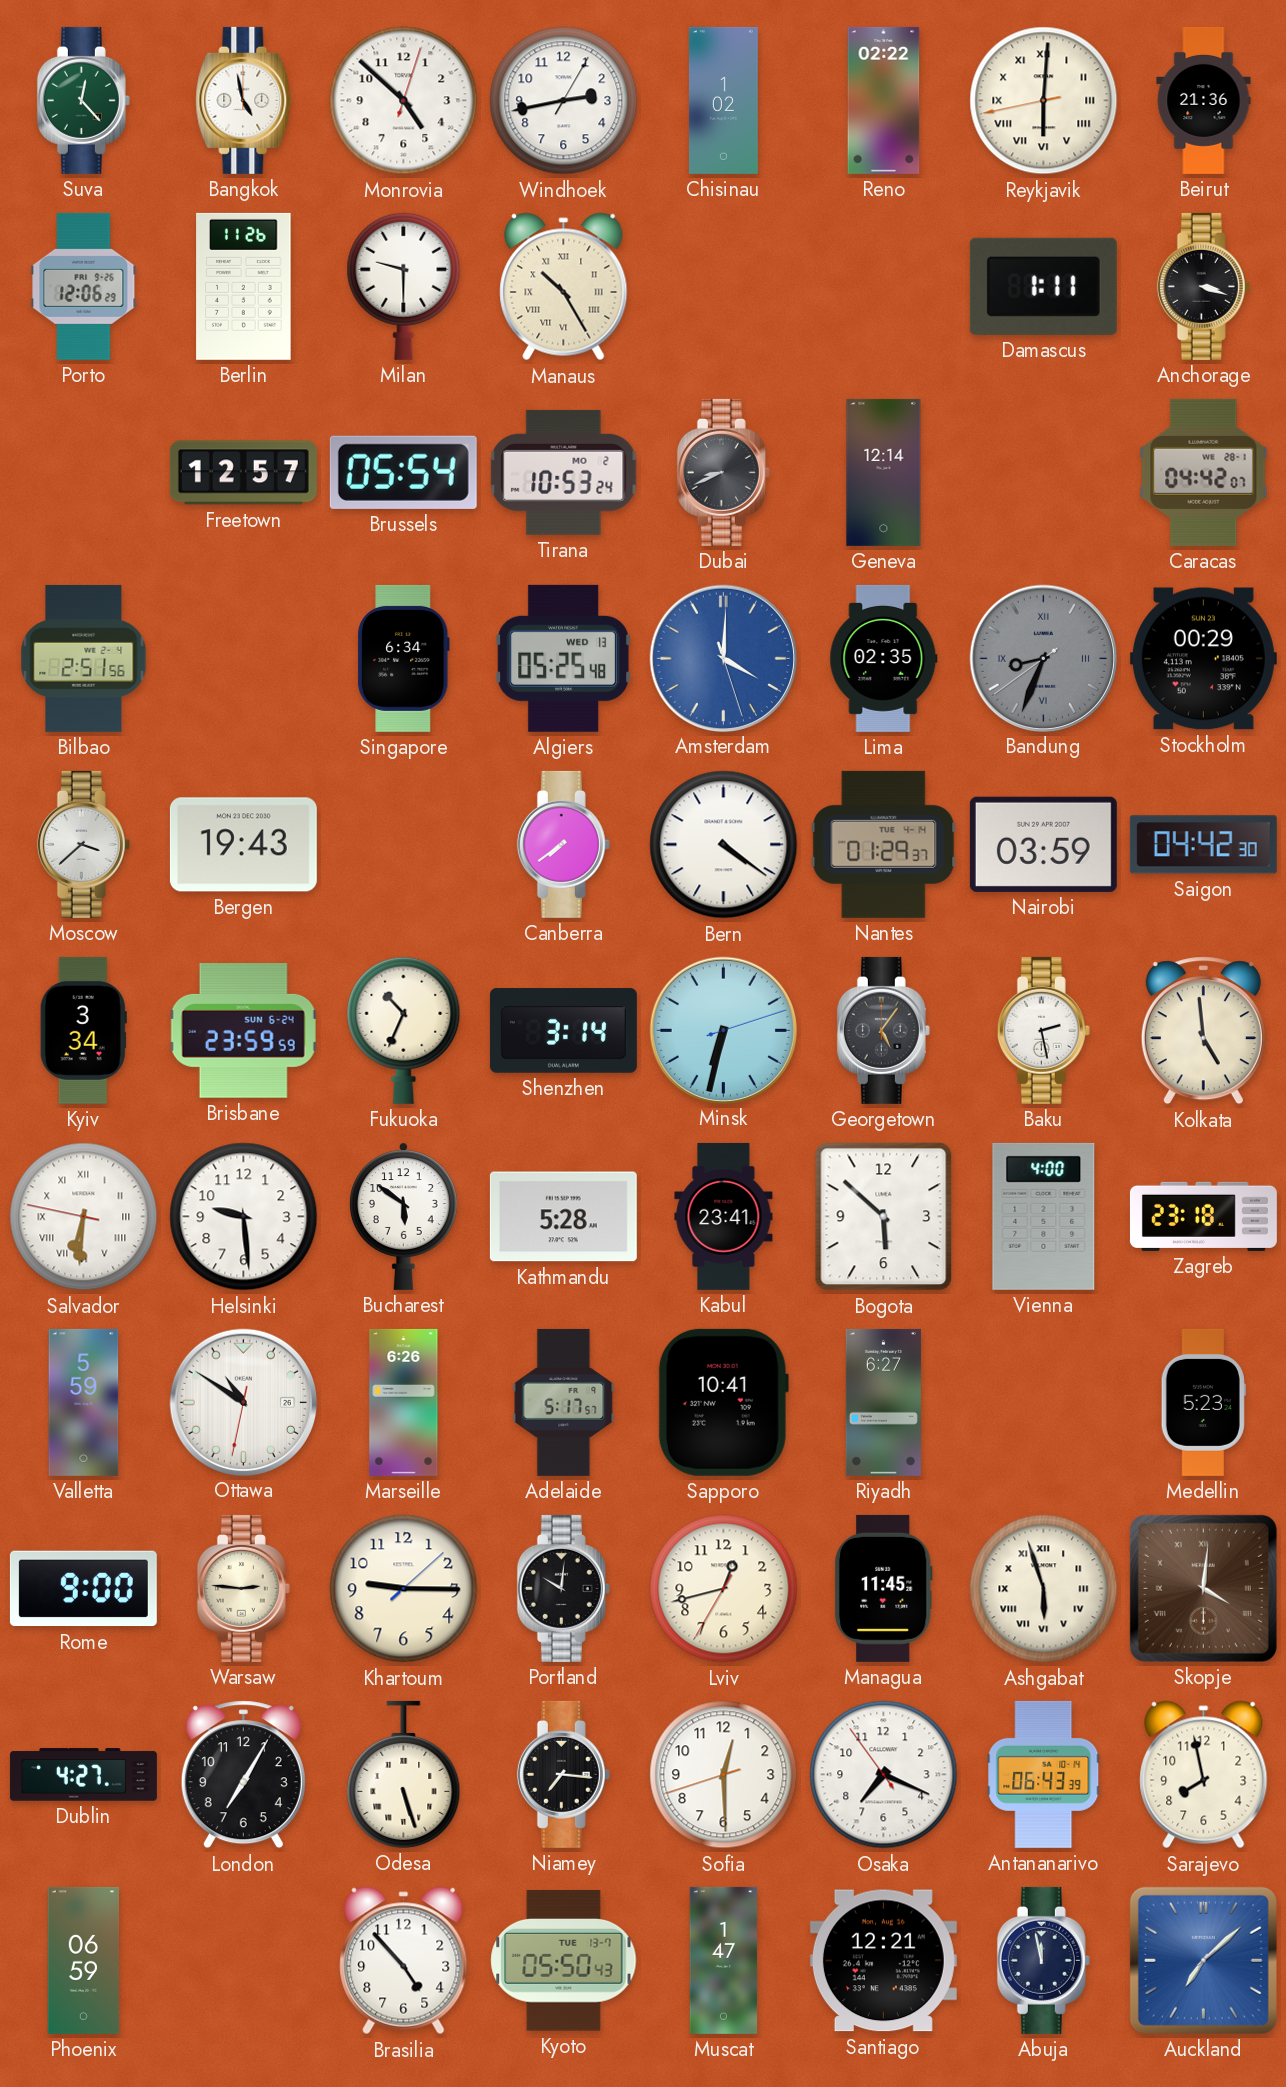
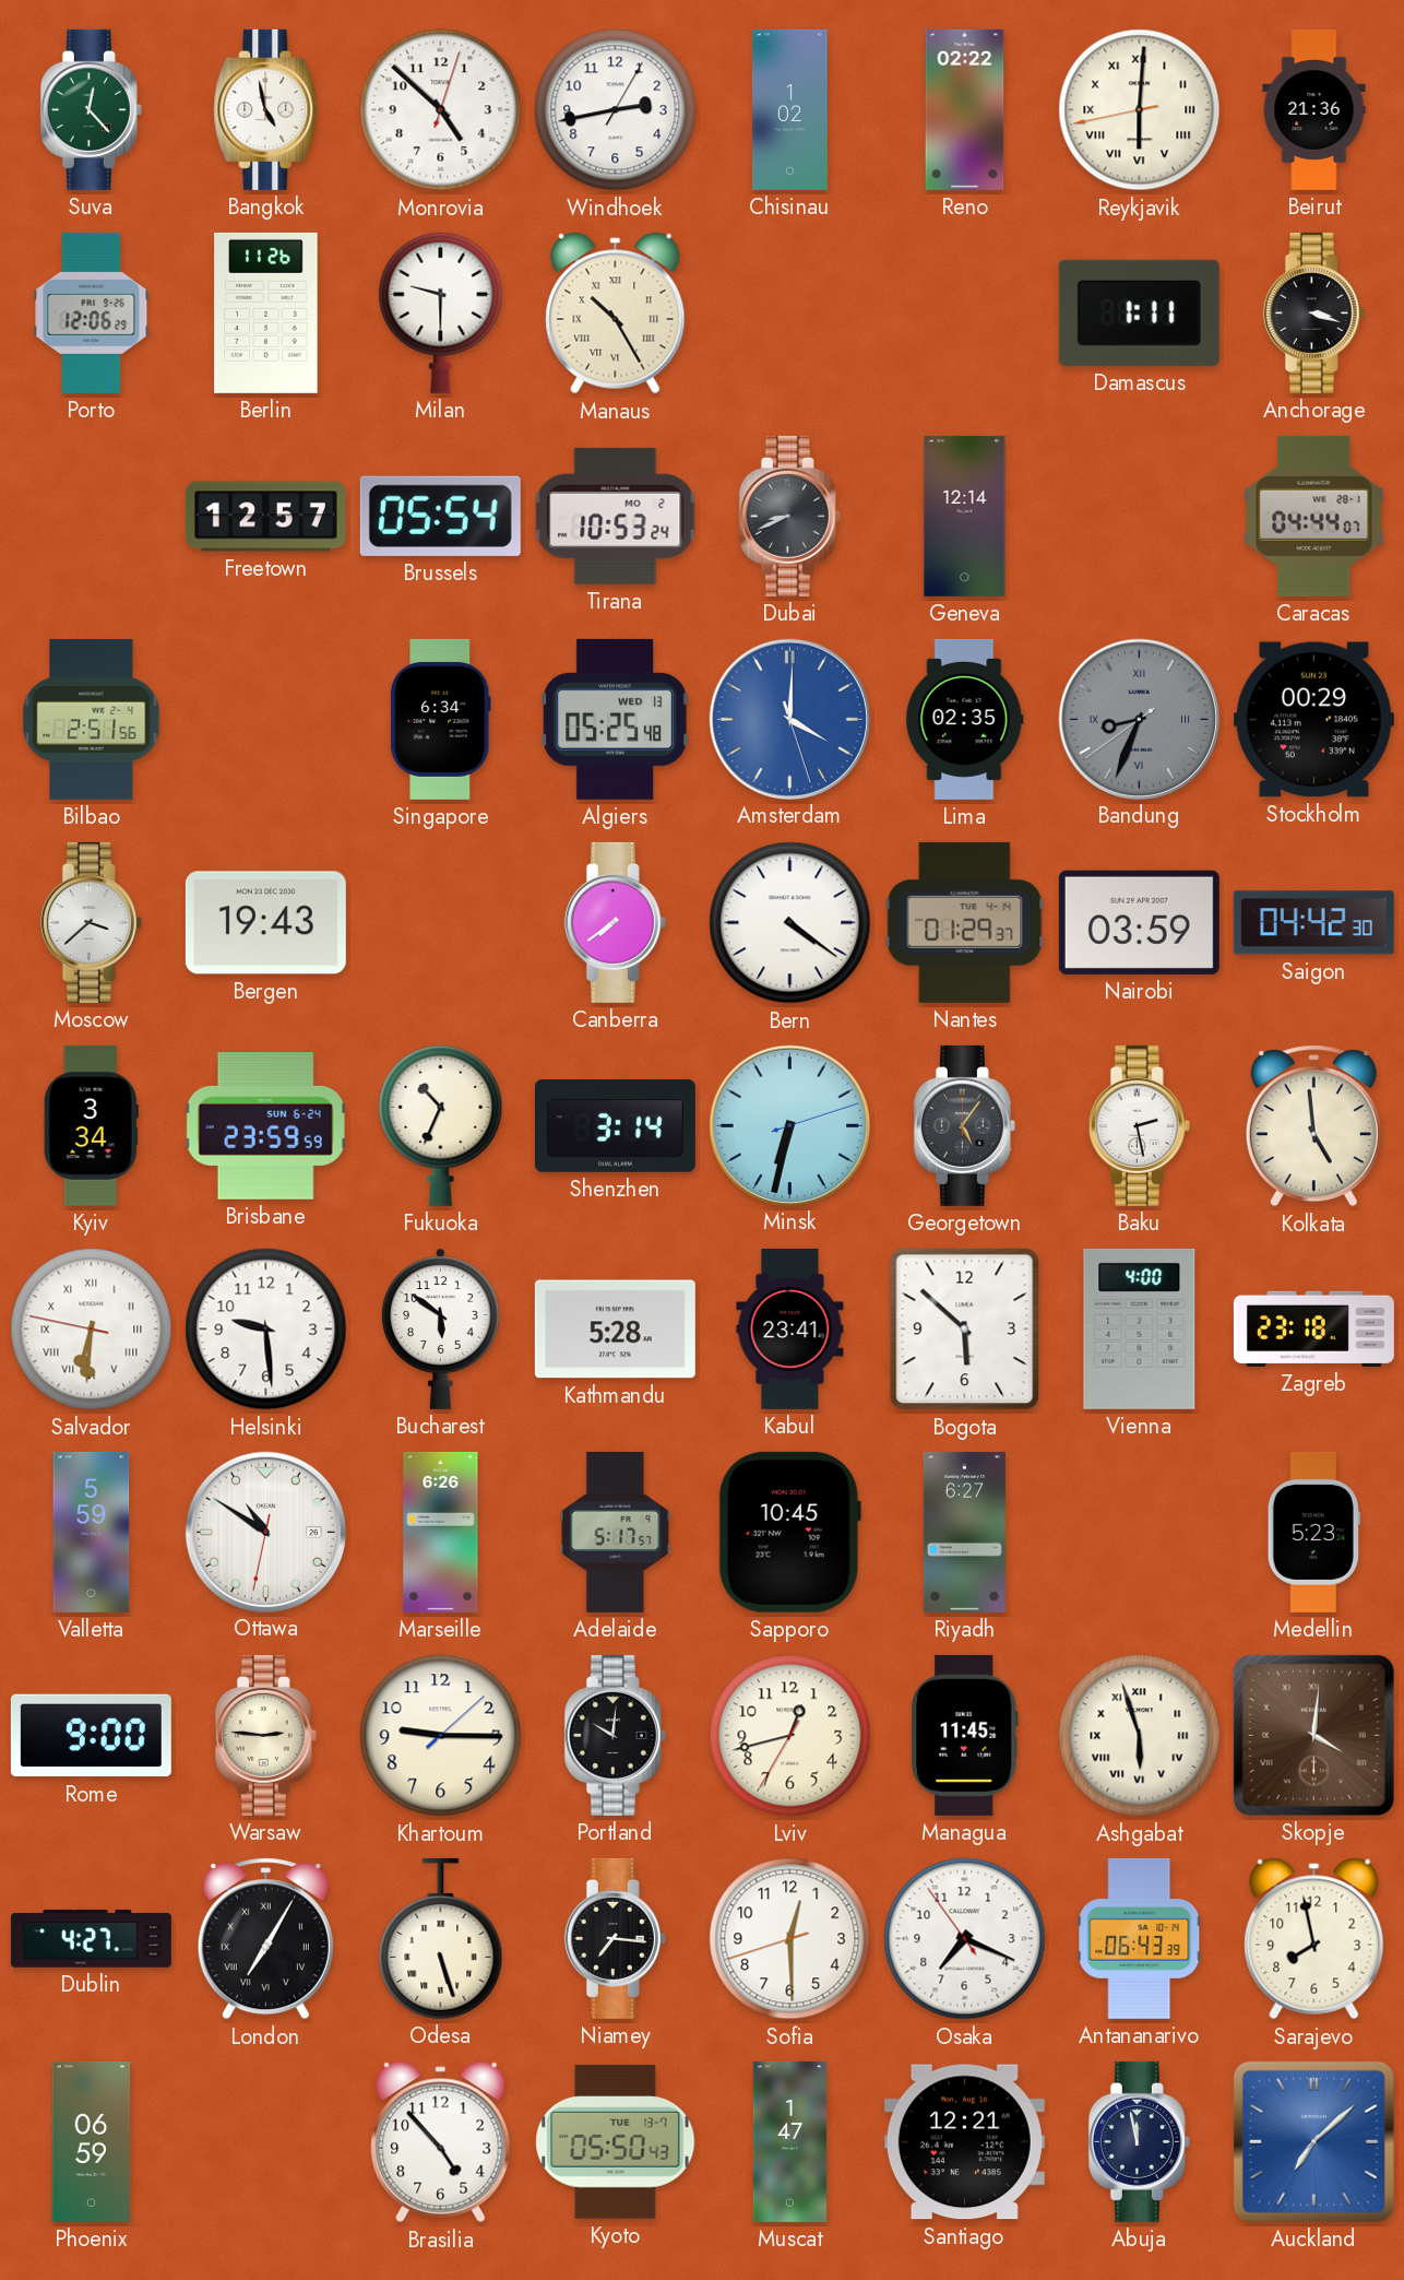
Caracas: 04:42 -> 04:44
Sapporo: 10:41 -> 10:45
London numerals: Arabic -> Roman
